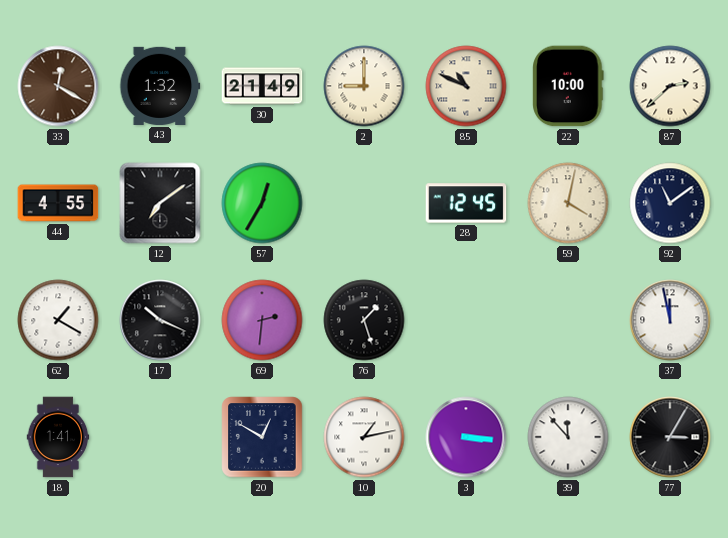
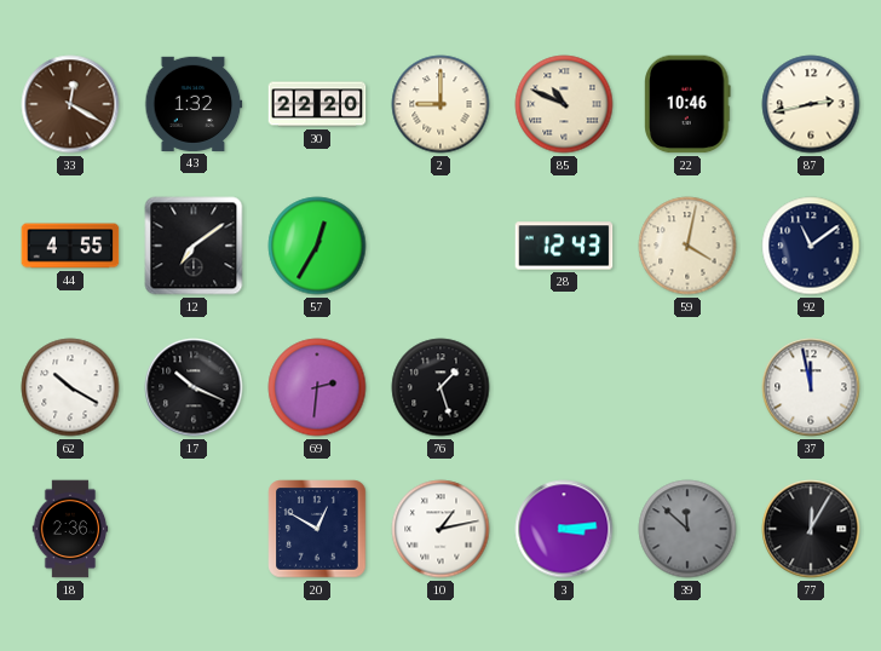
30: 21:49 -> 22:20
22: 10:00 -> 10:46
87: 2:38 -> 2:43
28: 12:45 -> 12:43
62: 1:20 -> 10:20
18: 1:41 -> 2:36
3: 3:16 -> 3:14
39: 11:53 -> 11:52
39 dial: white -> grey
77: 3:05 -> 12:05
